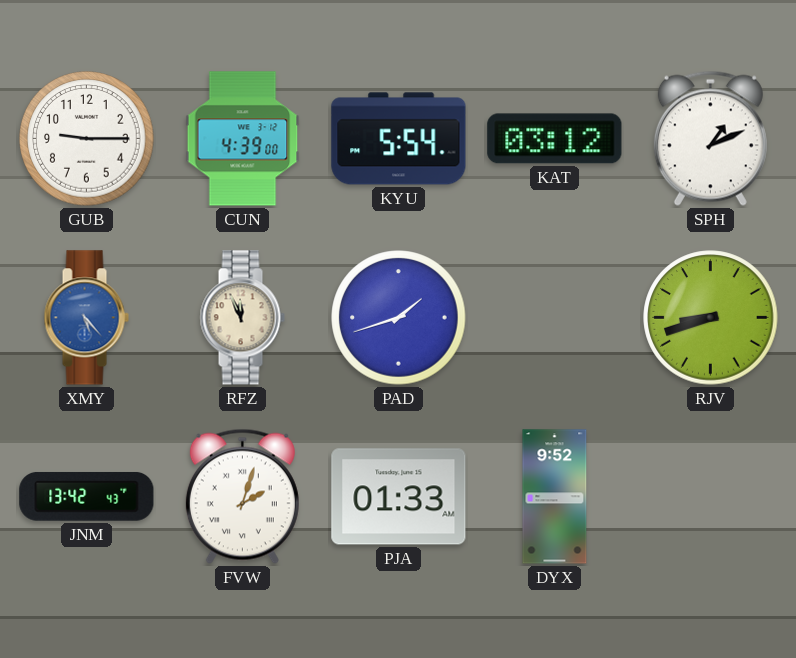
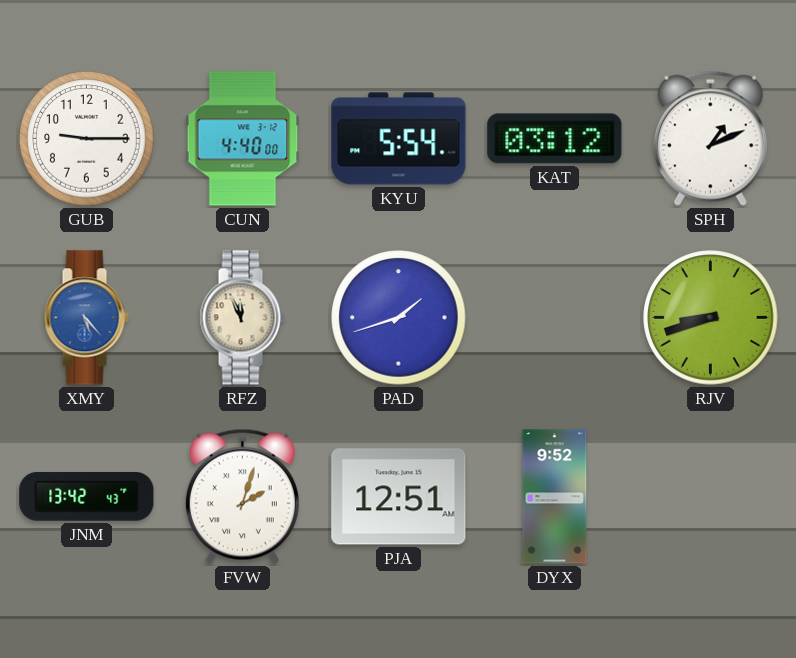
CUN: 4:39 -> 4:40
PJA: 01:33 -> 12:51
